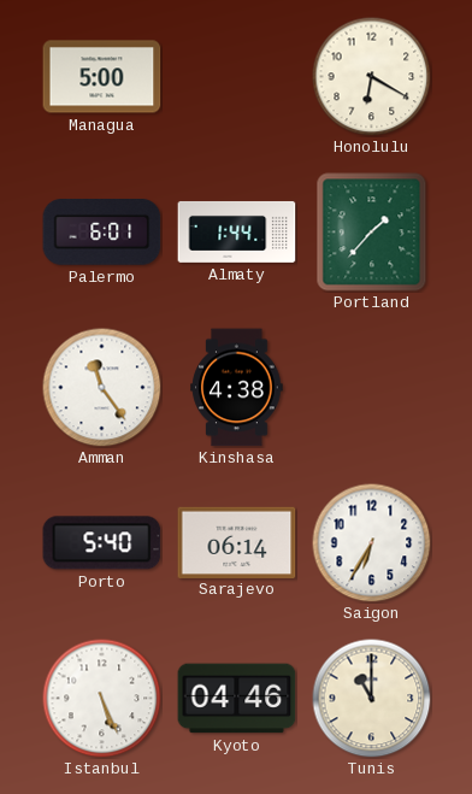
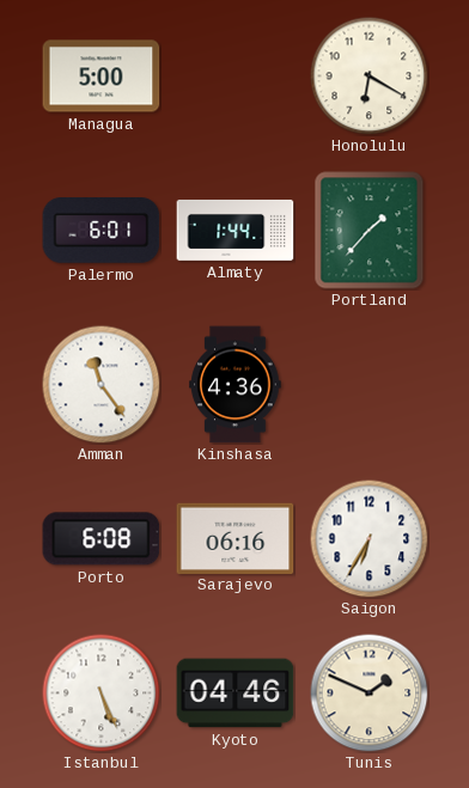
Kinshasa: 4:38 -> 4:36
Porto: 5:40 -> 6:08
Sarajevo: 06:14 -> 06:16
Tunis: 11:00 -> 1:49
